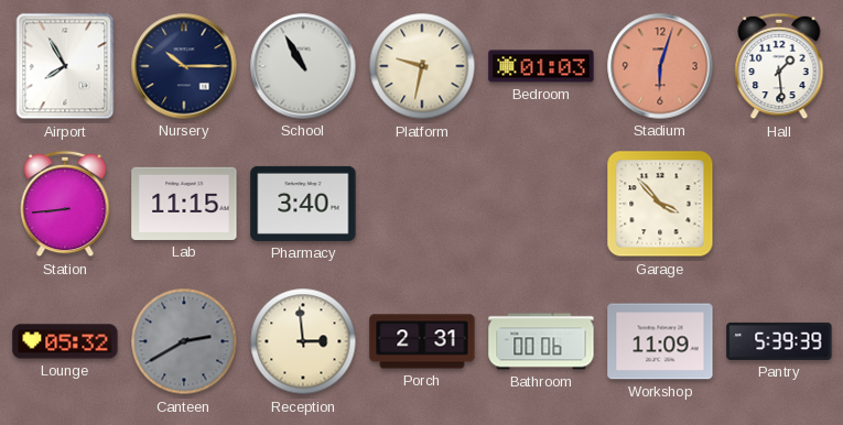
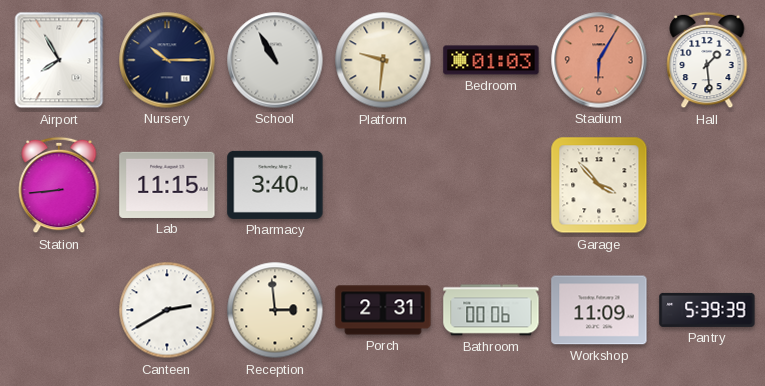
Platform: 9:32 -> 9:31
Stadium: 6:03 -> 6:05
Lounge: 05:32 -> none
Canteen dial: grey -> white
